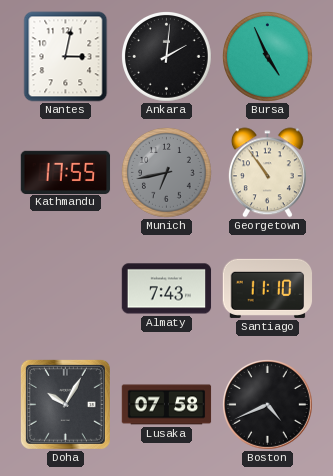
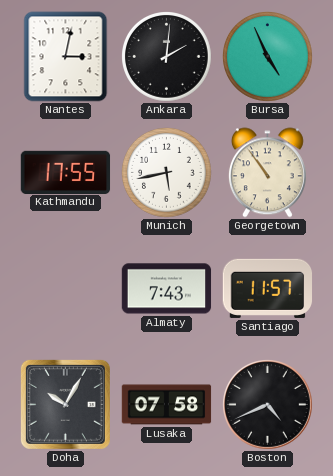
Munich: 6:43 -> 5:43
Munich dial: grey -> white
Santiago: 11:10 -> 11:57
